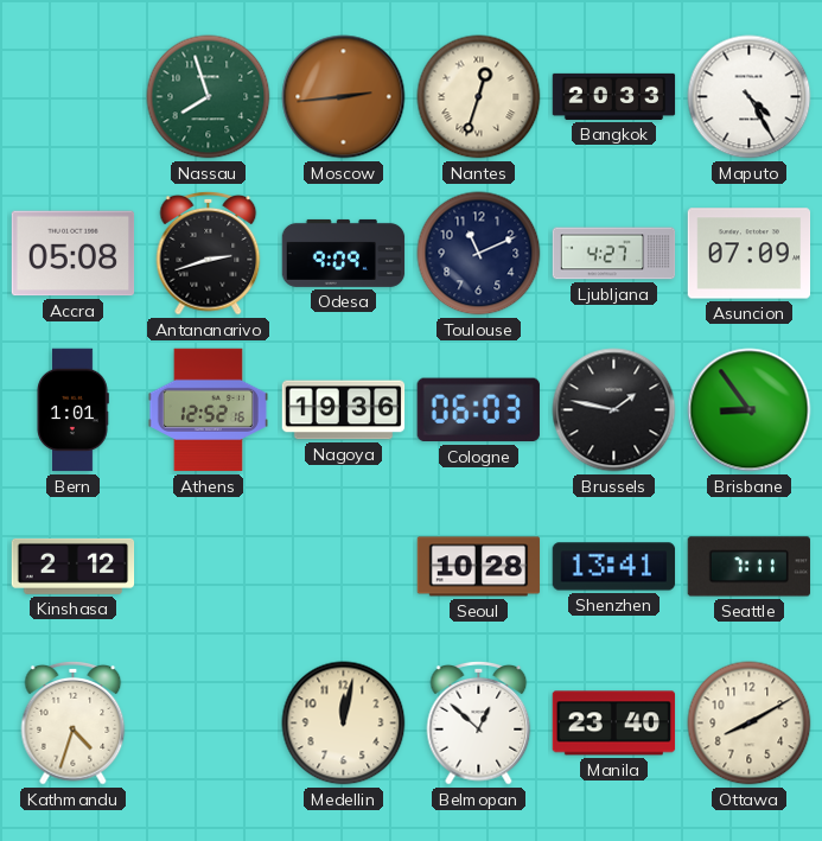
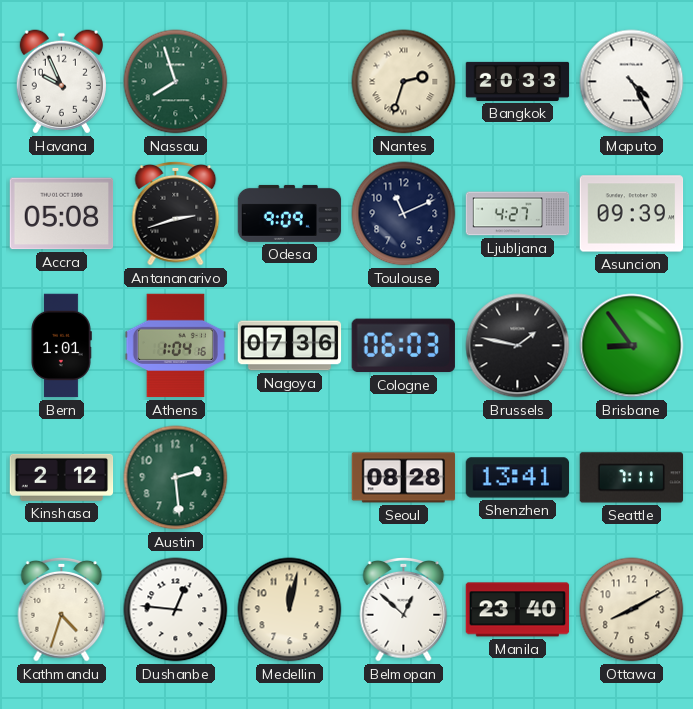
Havana: none -> 9:56
Moscow: 2:44 -> none
Nantes: 12:33 -> 2:33
Asuncion: 07:09 -> 09:39
Athens: 12:52 -> 1:04
Nagoya: 19:36 -> 07:36
Austin: none -> 2:29
Seoul: 10:28 -> 08:28
Dushanbe: none -> 12:46
